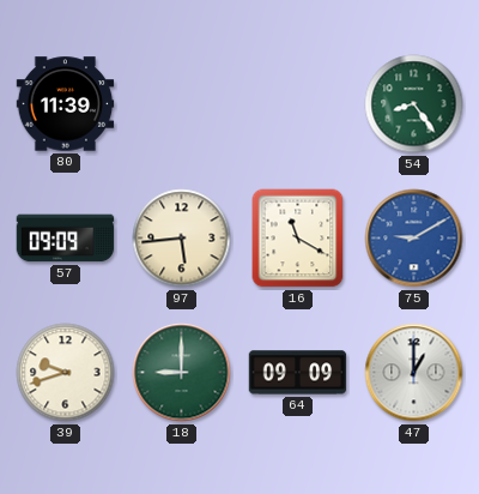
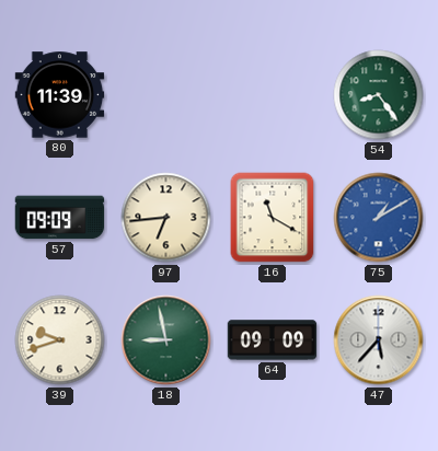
97: 5:44 -> 6:44
75: 9:10 -> 1:10
18: 9:00 -> 8:58
47: 1:00 -> 5:37
